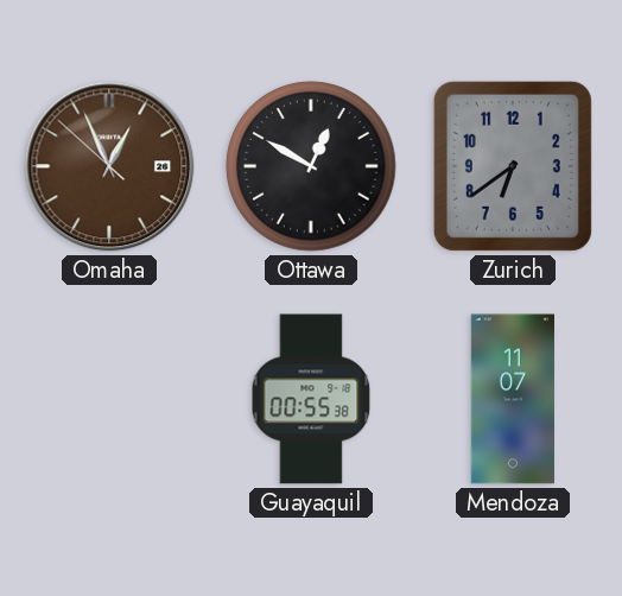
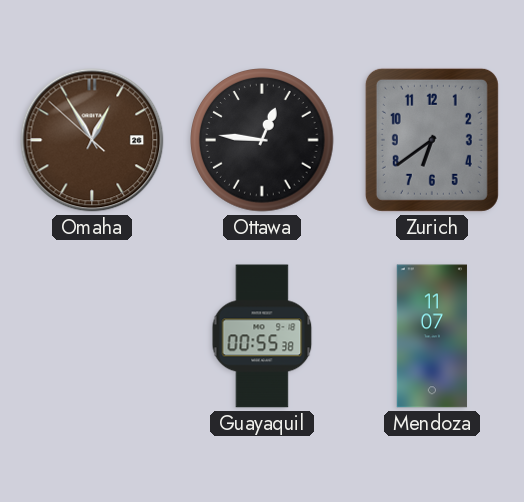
Omaha: 12:55 -> 12:54
Ottawa: 12:50 -> 12:46
